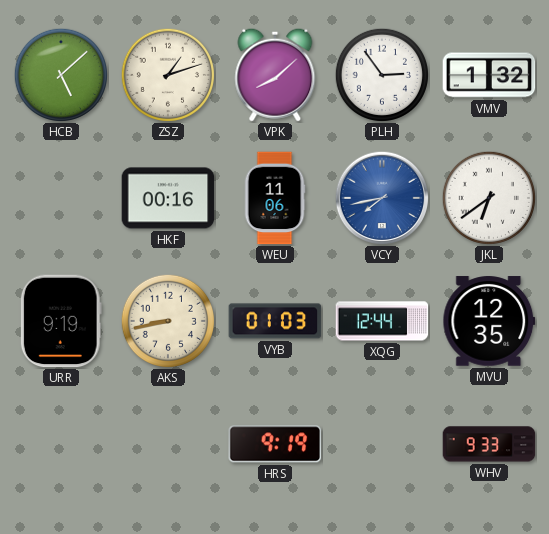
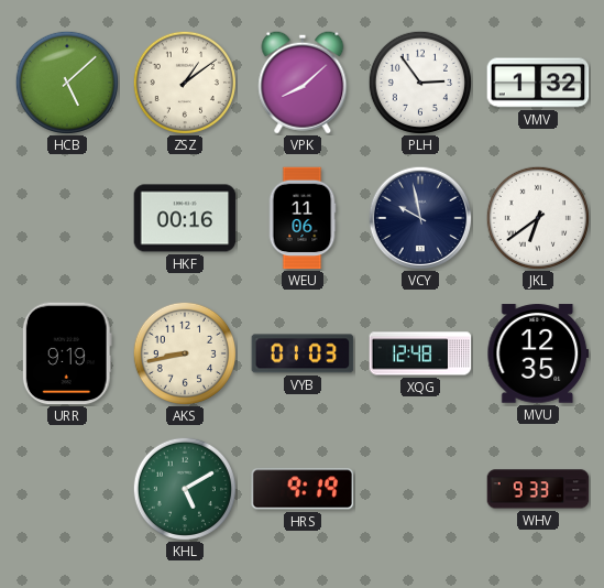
ZSZ: 1:12 -> 1:09
VCY: 7:43 -> 9:58
VCY dial: blue -> navy
XQG: 12:44 -> 12:48
KHL: none -> 5:10
